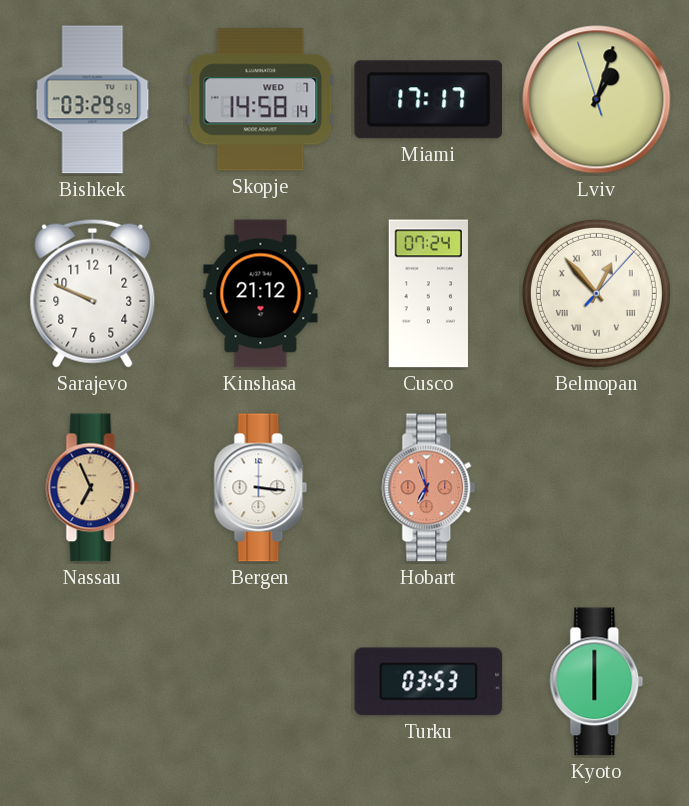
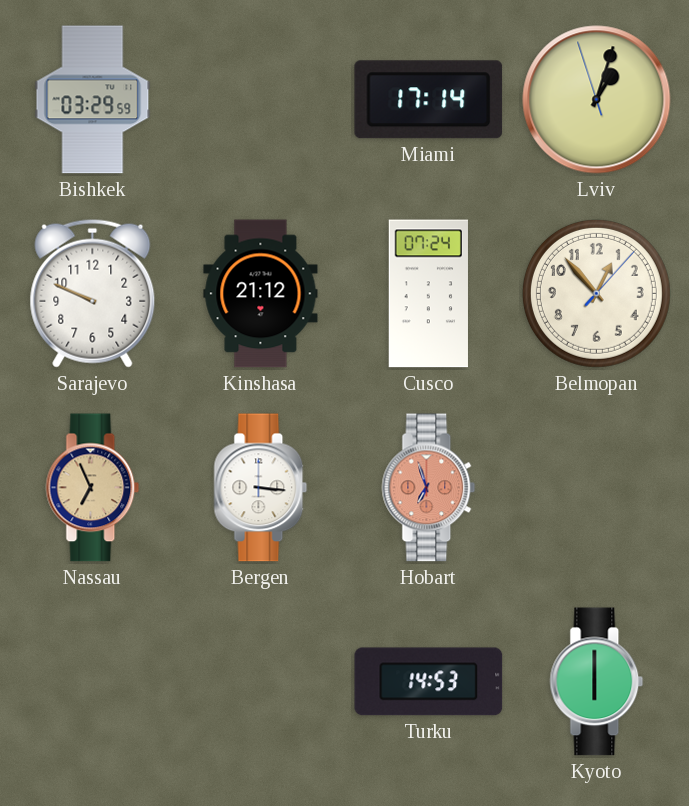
Skopje: 14:58 -> none
Miami: 17:17 -> 17:14
Belmopan numerals: Roman -> Arabic
Turku: 03:53 -> 14:53
